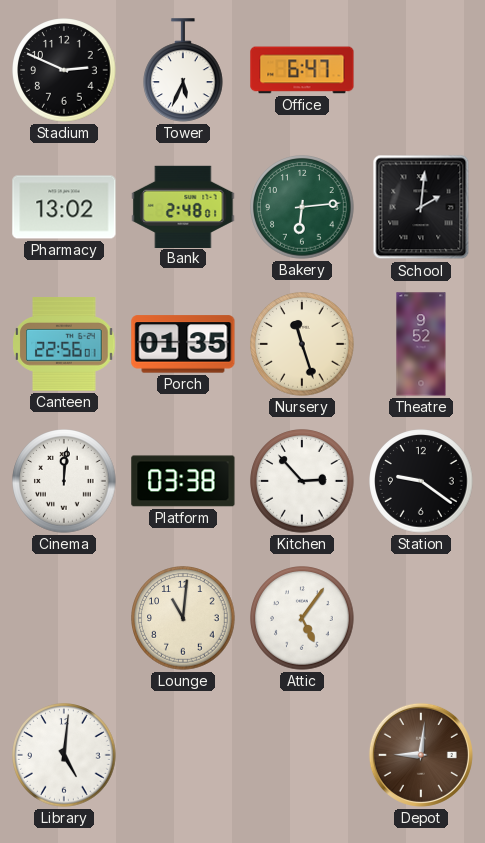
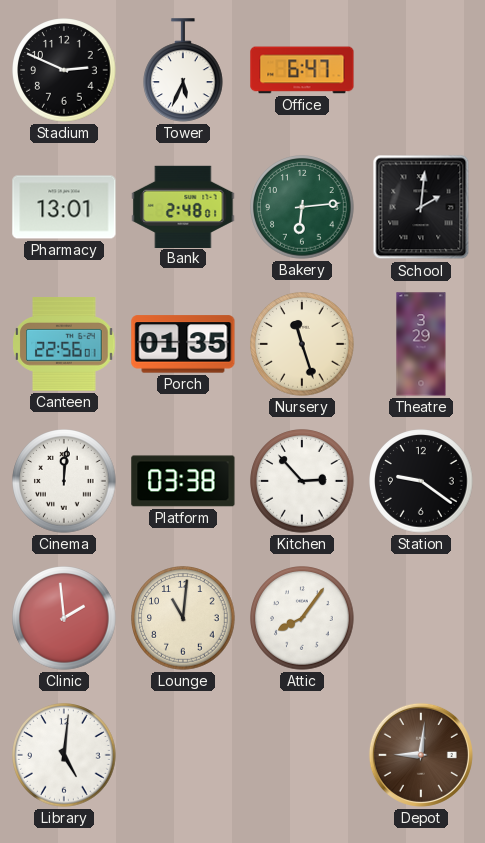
Pharmacy: 13:02 -> 13:01
Theatre: 9:52 -> 3:29
Clinic: none -> 1:59
Attic: 5:06 -> 8:06
